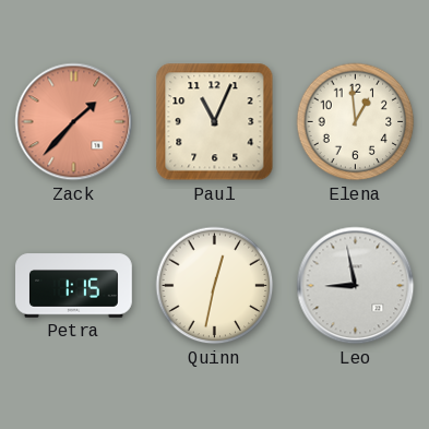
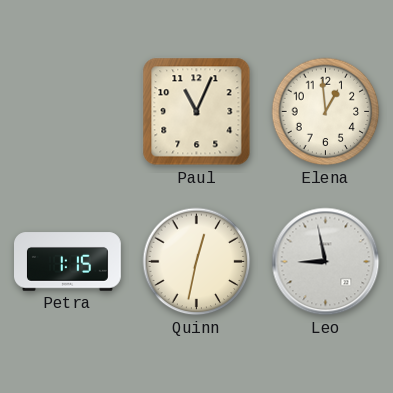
Zack: 1:37 -> none
